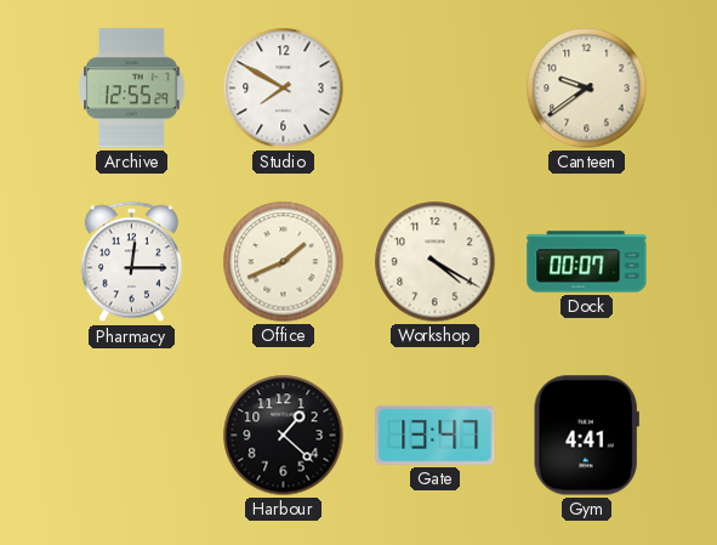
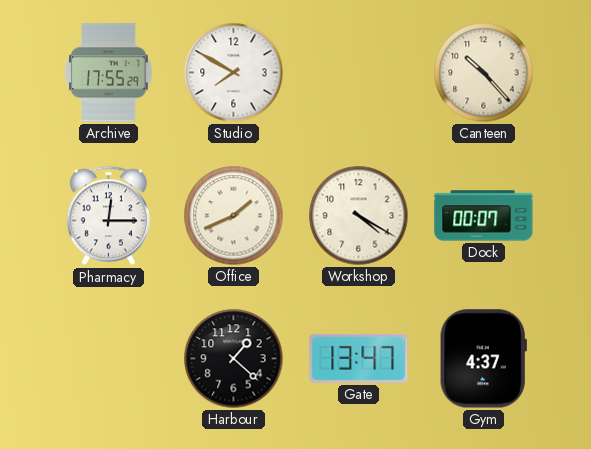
Archive: 12:55 -> 17:55
Canteen: 9:39 -> 10:23
Gym: 4:41 -> 4:37
